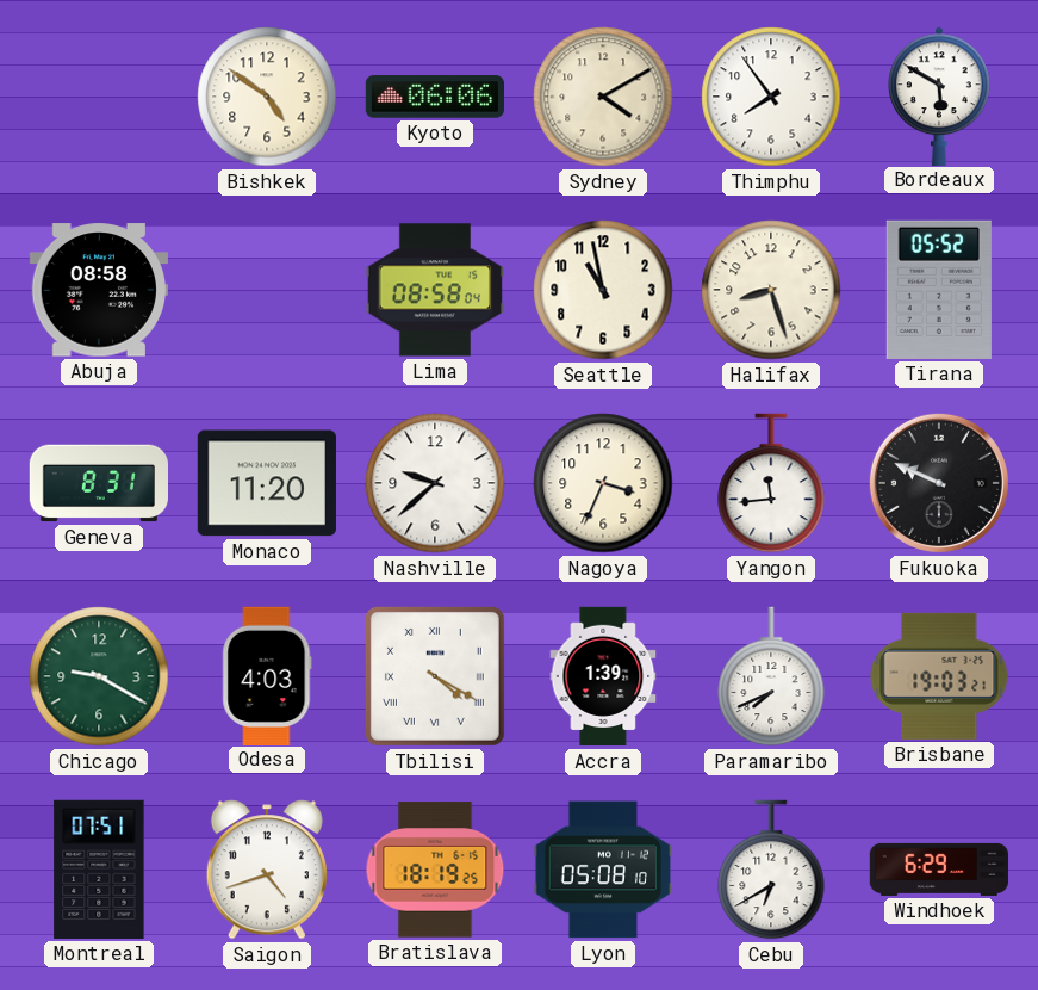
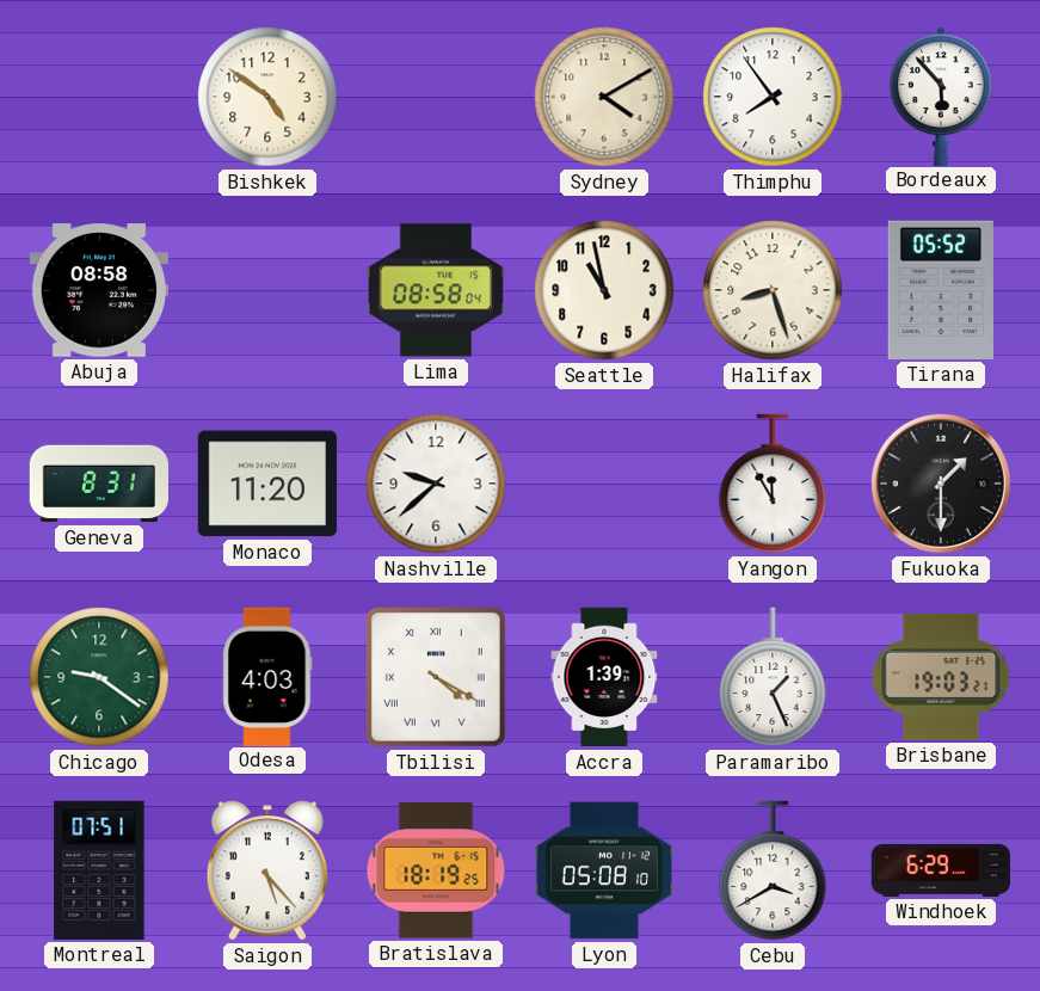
Kyoto: 06:06 -> none
Bordeaux: 5:50 -> 5:53
Nagoya: 3:34 -> none
Yangon: 11:44 -> 11:55
Fukuoka: 9:49 -> 1:30
Chicago: 9:20 -> 9:21
Paramaribo: 7:41 -> 1:26
Saigon: 4:42 -> 5:23
Cebu: 6:40 -> 3:40
